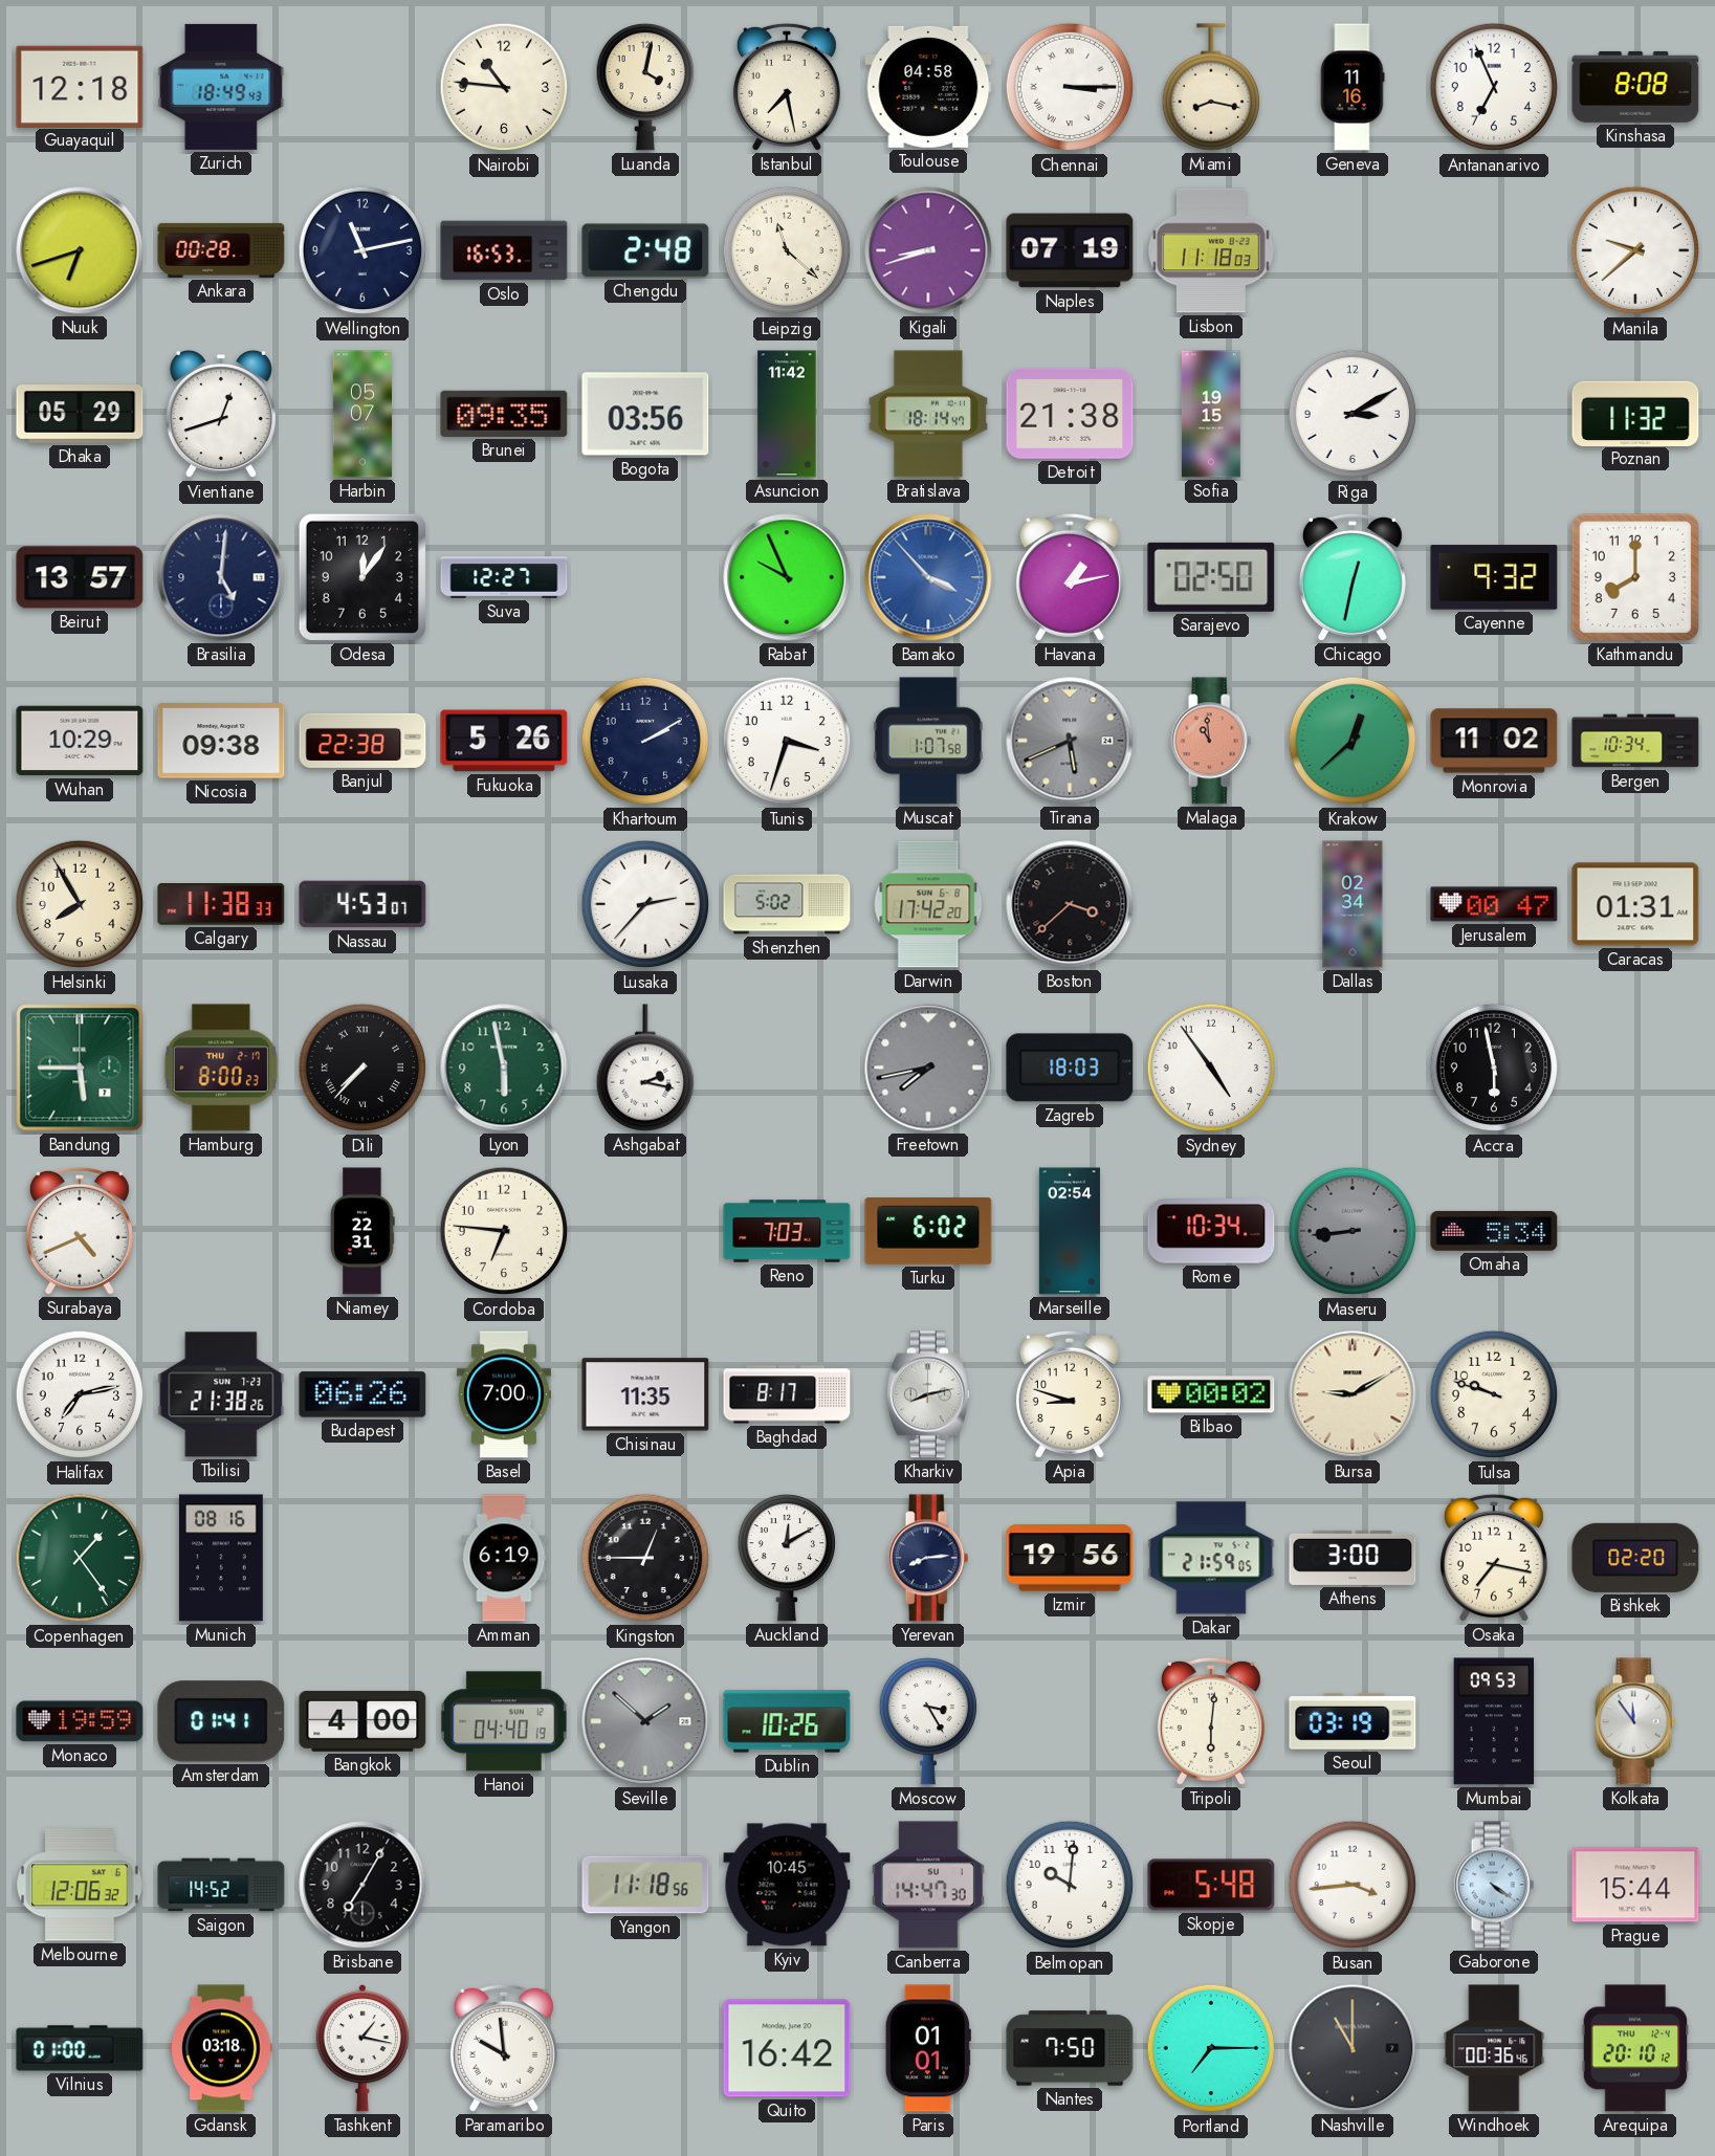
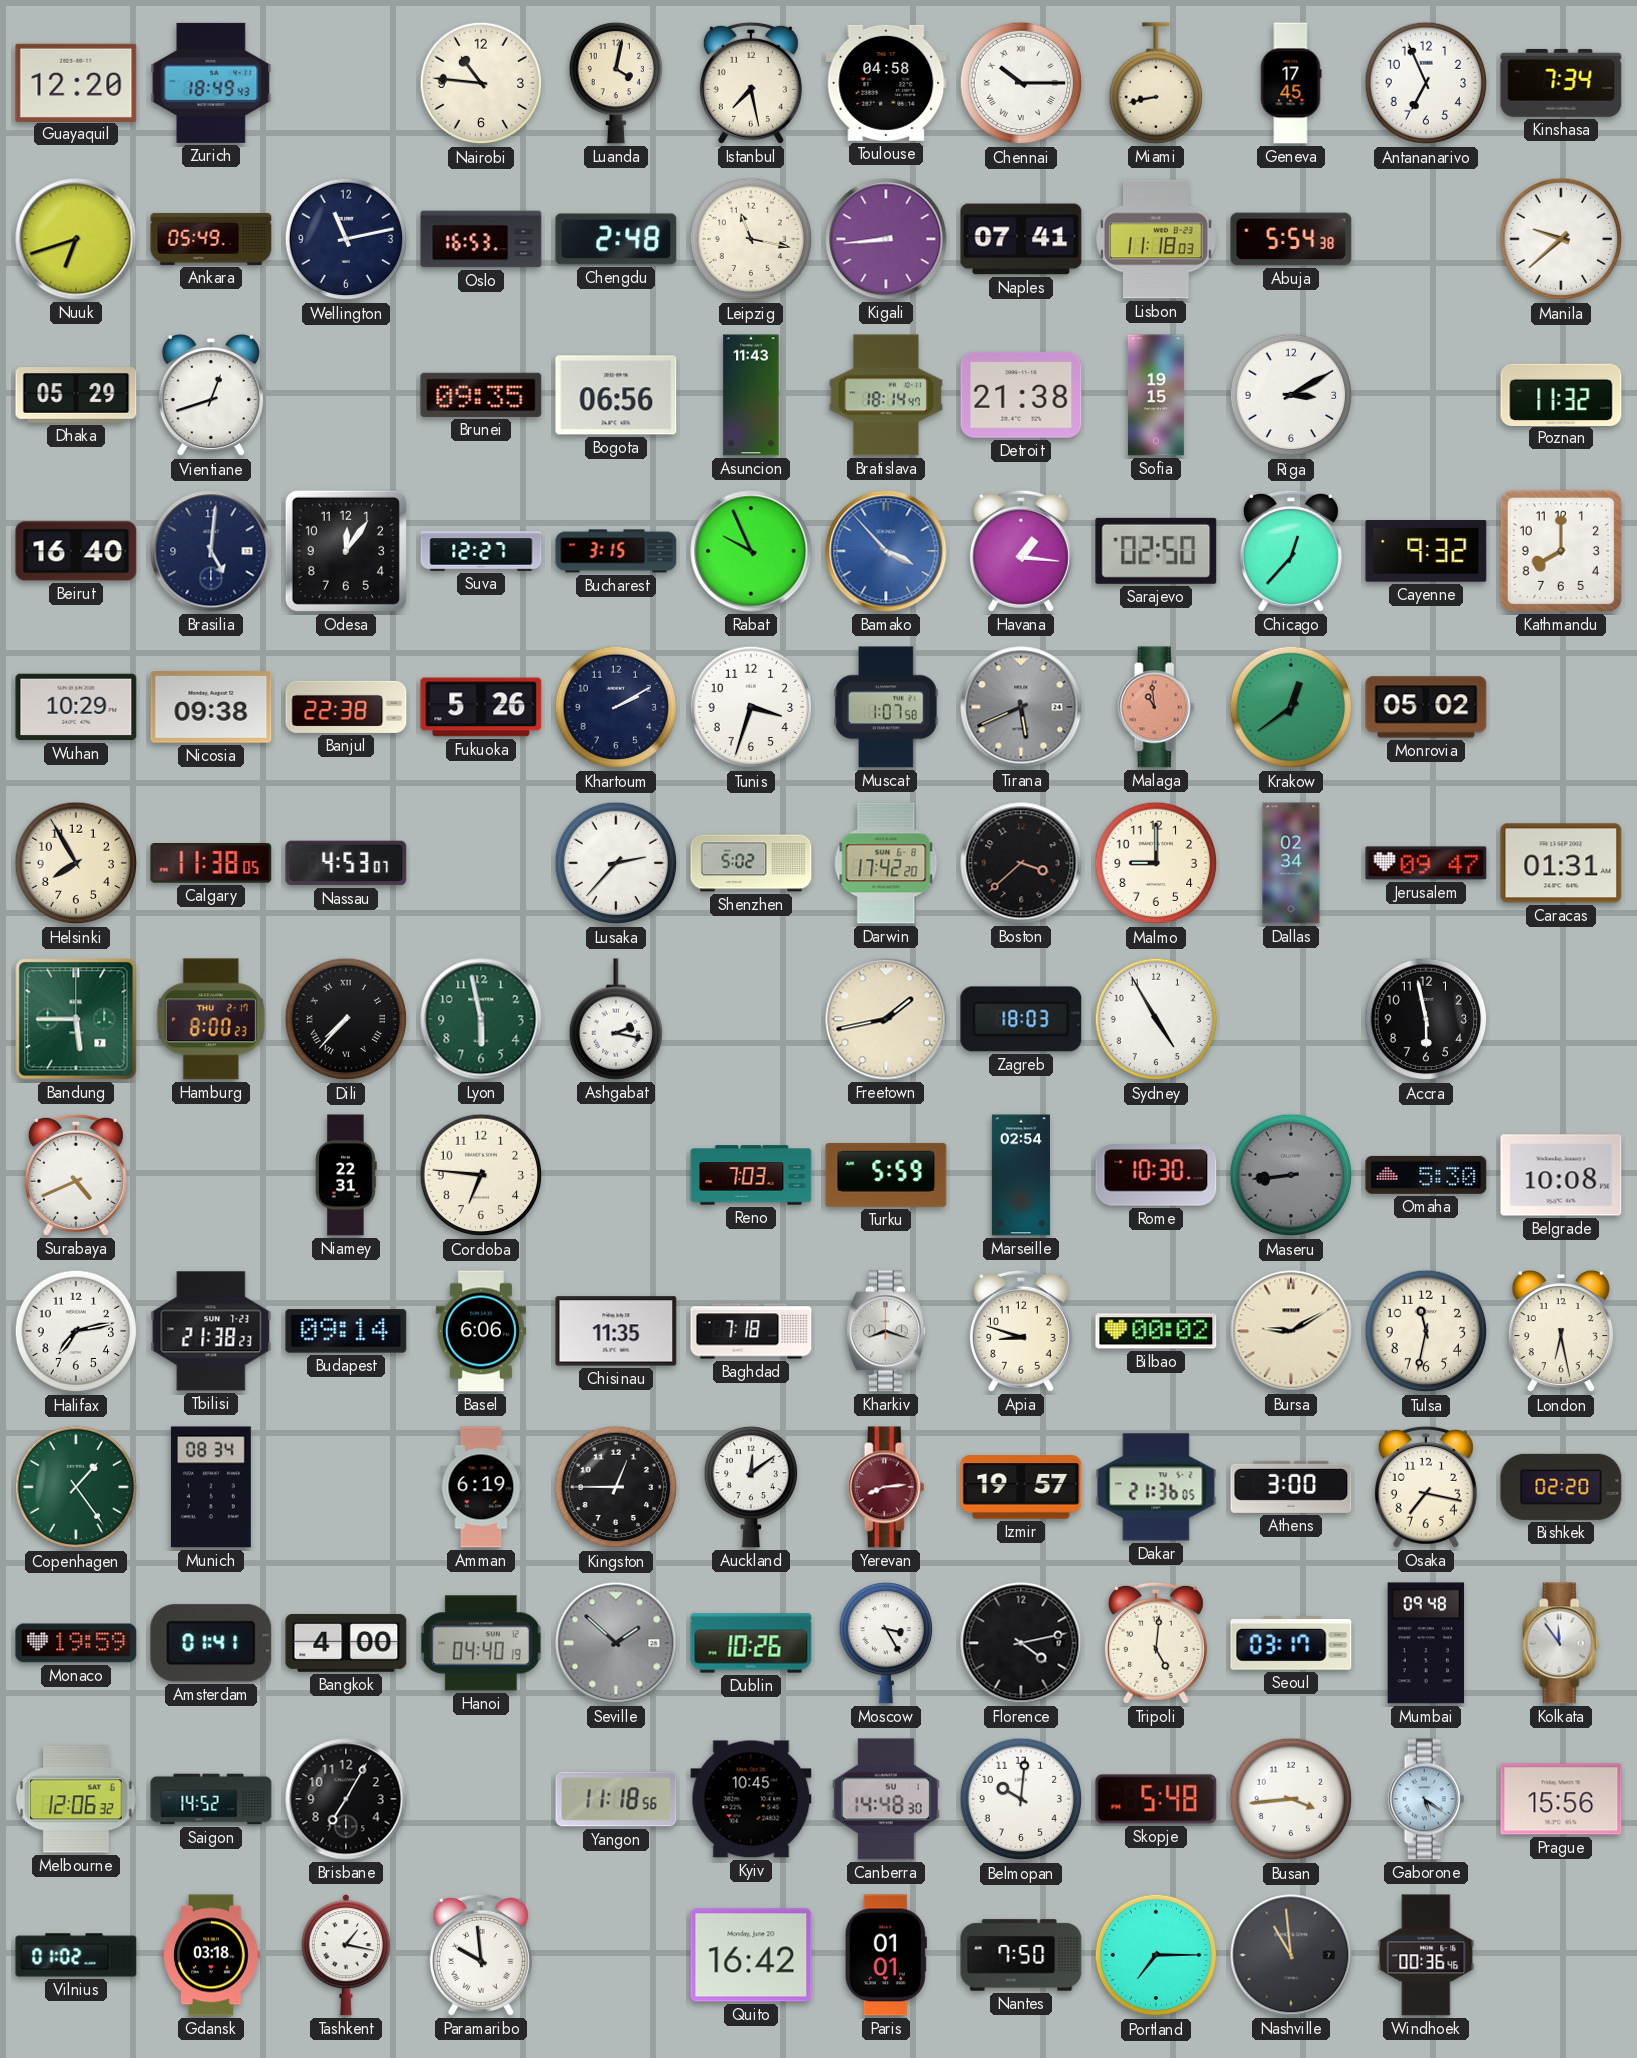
Guayaquil: 12:18 -> 12:20
Chennai: 3:15 -> 10:15
Miami: 8:17 -> 8:43
Geneva: 11:16 -> 17:45
Kinshasa: 8:08 -> 7:34
Ankara: 00:28 -> 05:49
Leipzig: 11:22 -> 11:17
Kigali: 8:42 -> 8:44
Naples: 07:19 -> 07:41
Abuja: none -> 5:54
Harbin: 05:07 -> none
Bogota: 03:56 -> 06:56
Asuncion: 11:42 -> 11:43
Beirut: 13:57 -> 16:40
Bucharest: none -> 3:15
Havana: 1:13 -> 1:16
Chicago: 12:32 -> 12:37
Krakow: 12:38 -> 12:39
Monrovia: 11:02 -> 05:02
Bergen: 10:34 -> none
Calgary: 11:38:33 -> 11:38:05
Malmo: none -> 9:00
Jerusalem: 00:47 -> 09:47
Freetown: 7:43 -> 1:43
Freetown dial: grey -> cream
Sydney: 4:54 -> 4:55
Turku: 6:02 -> 5:59
Rome: 10:34 -> 10:30
Omaha: 5:34 -> 5:30
Belgrade: none -> 10:08
Tbilisi: 21:38:26 -> 21:38:23
Budapest: 06:26 -> 09:14
Basel: 7:00 -> 6:06
Baghdad: 8:17 -> 7:18
Kharkiv: 8:13 -> 8:18
Tulsa: 9:48 -> 11:32
London: none -> 6:28
Munich: 08:16 -> 08:34
Auckland: 12:10 -> 12:09
Yerevan dial: navy -> burgundy
Izmir: 19:56 -> 19:57
Dakar: 21:59 -> 21:36
Florence: none -> 4:13
Tripoli: 6:01 -> 5:01
Seoul: 03:19 -> 03:17
Mumbai: 09:53 -> 09:48
Canberra: 14:47 -> 14:48
Gaborone: 4:21 -> 5:21
Prague: 15:44 -> 15:56
Vilnius: 01:00 -> 01:02
Nashville: 11:00 -> 10:59
Arequipa: 20:10 -> none
